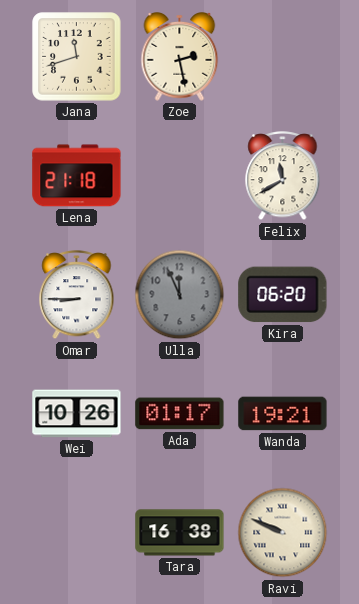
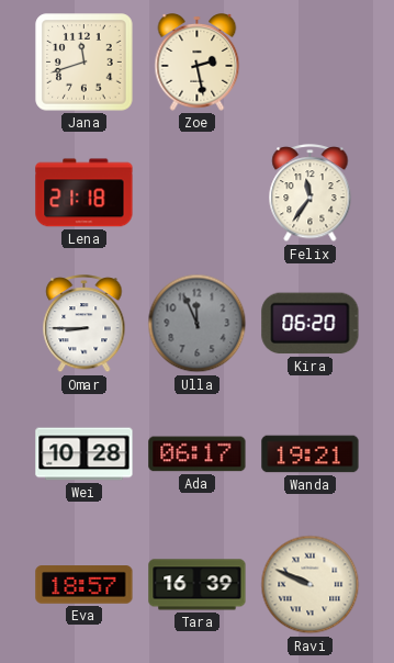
Felix: 11:40 -> 11:36
Wei: 10:26 -> 10:28
Ada: 01:17 -> 06:17
Eva: none -> 18:57
Tara: 16:38 -> 16:39
